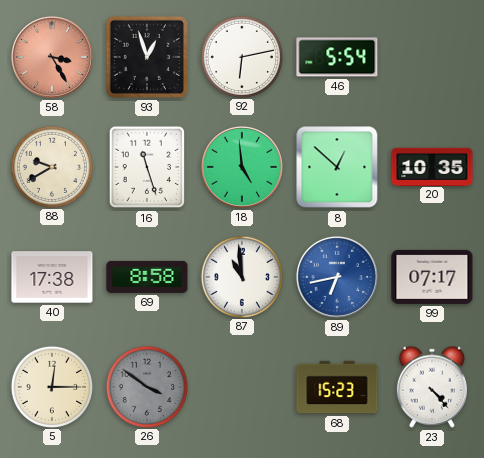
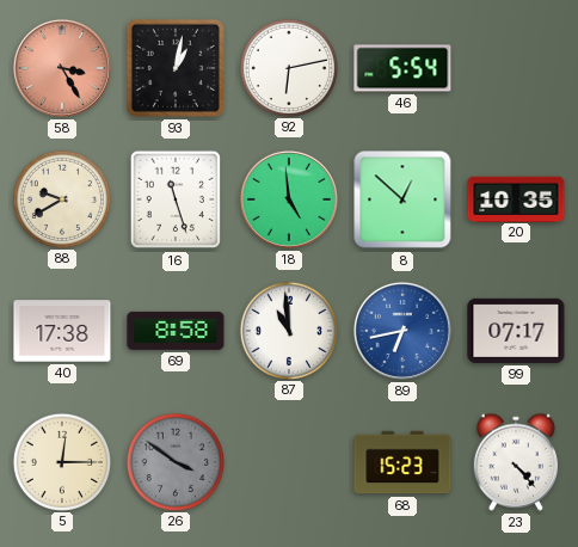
93: 12:57 -> 1:02
